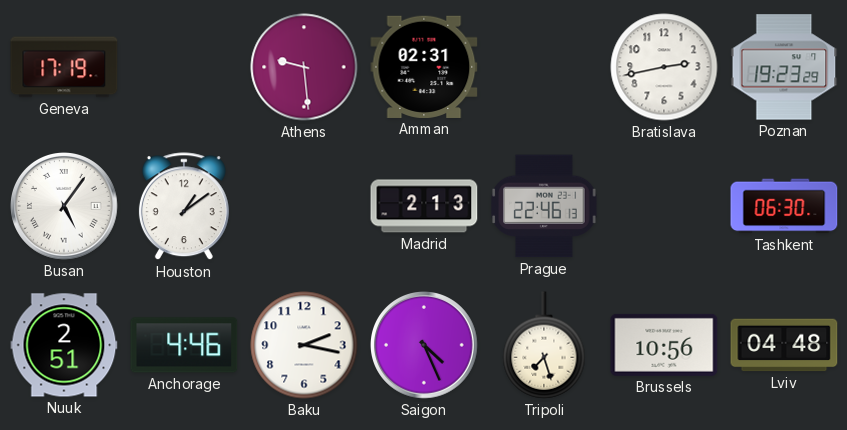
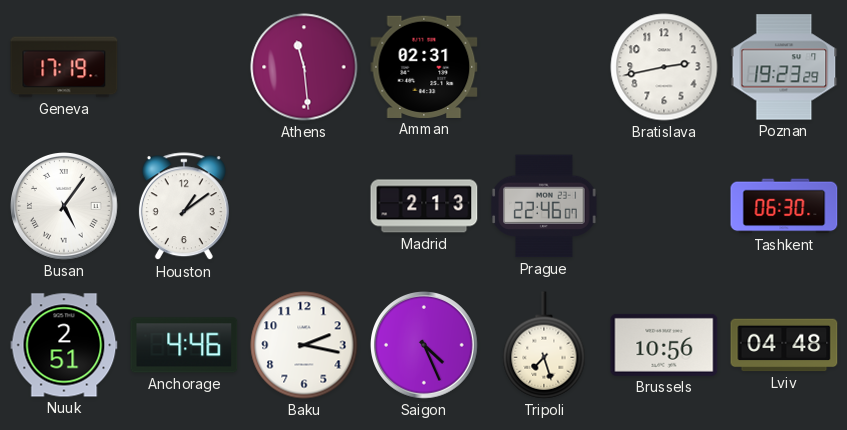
Athens: 9:29 -> 11:29
Prague: 22:46:13 -> 22:46:07
